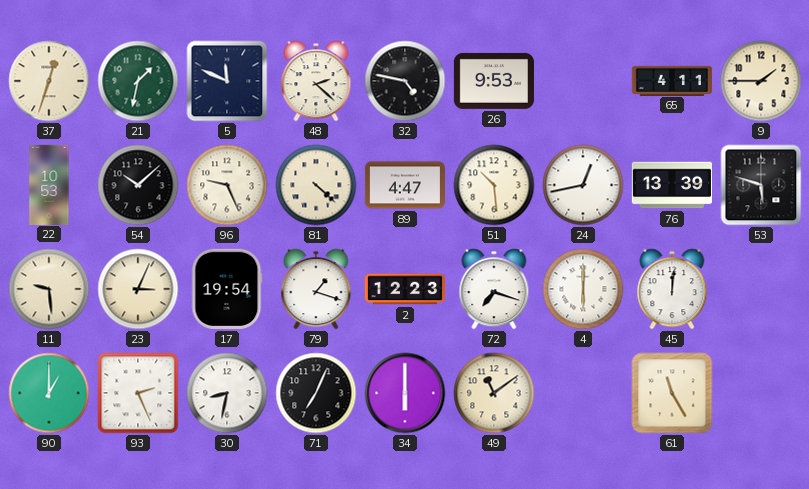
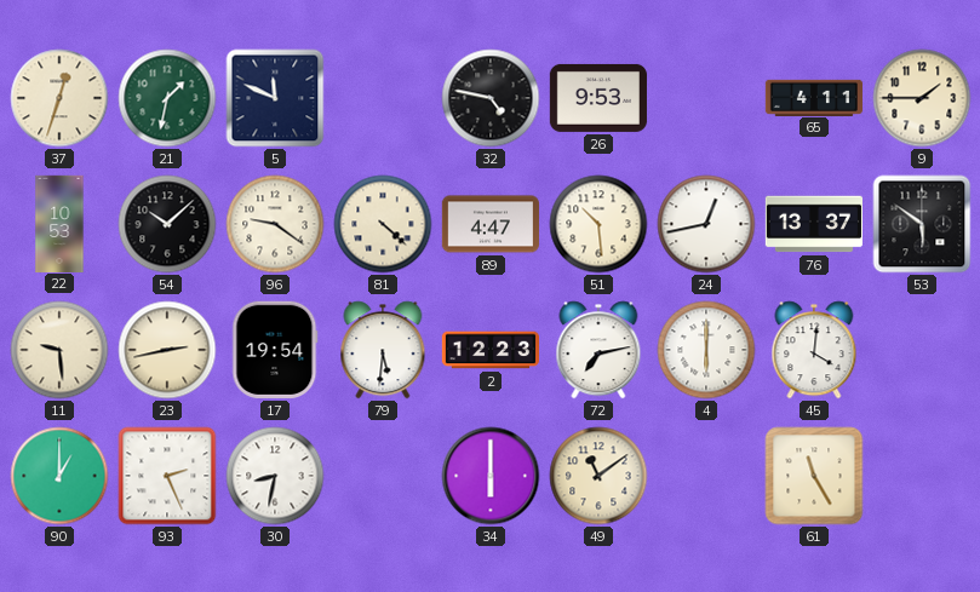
48: 2:22 -> none
96: 9:26 -> 9:21
76: 13:39 -> 13:37
53: 5:48 -> 5:51
23: 3:04 -> 2:43
79: 1:18 -> 5:31
72: 7:18 -> 7:13
45: 12:01 -> 4:01
71: 7:04 -> none
